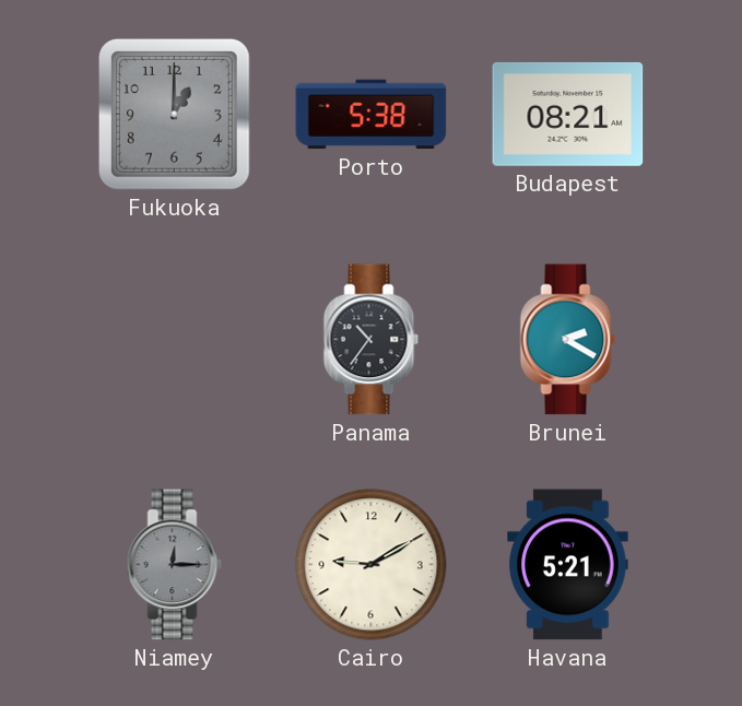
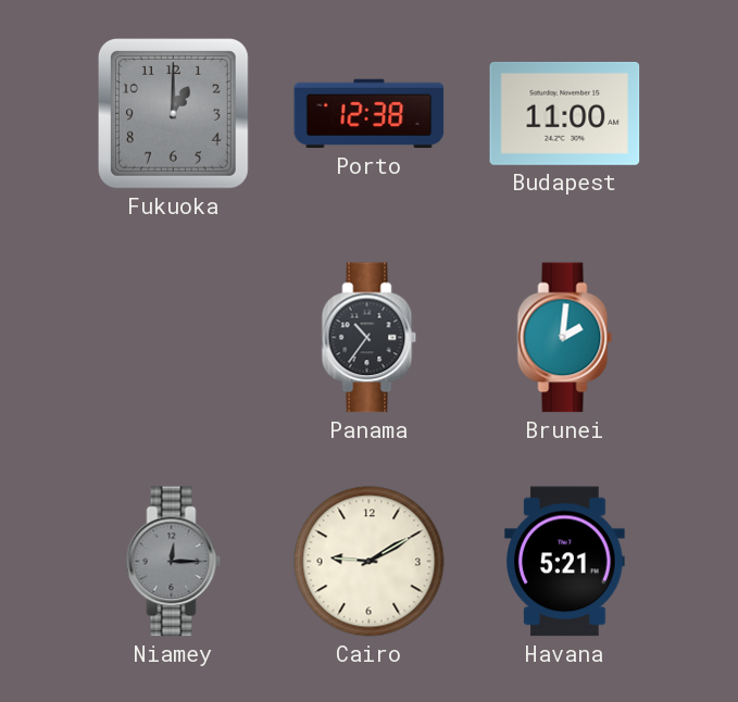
Porto: 5:38 -> 12:38
Budapest: 08:21 -> 11:00
Brunei: 2:20 -> 2:01
